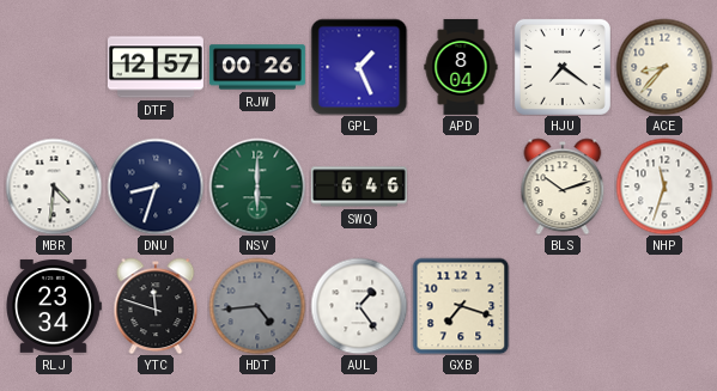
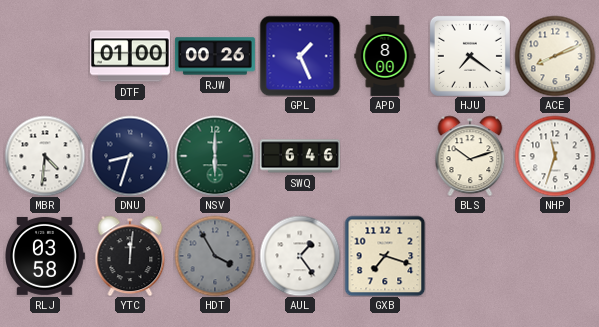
DTF: 12:57 -> 01:00
APD: 8:04 -> 8:00
ACE: 8:37 -> 8:11
RLJ: 23:34 -> 03:58
YTC: 11:48 -> 12:01
HDT: 4:44 -> 3:55
